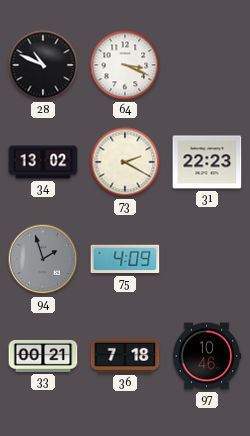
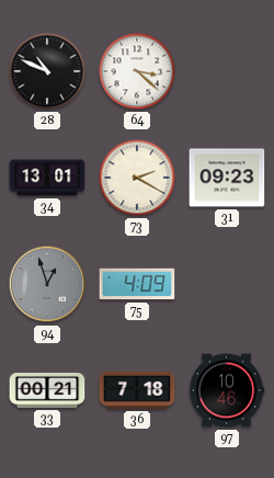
64: 3:19 -> 3:22
34: 13:02 -> 13:01
31: 22:23 -> 09:23
94: 1:57 -> 12:57
